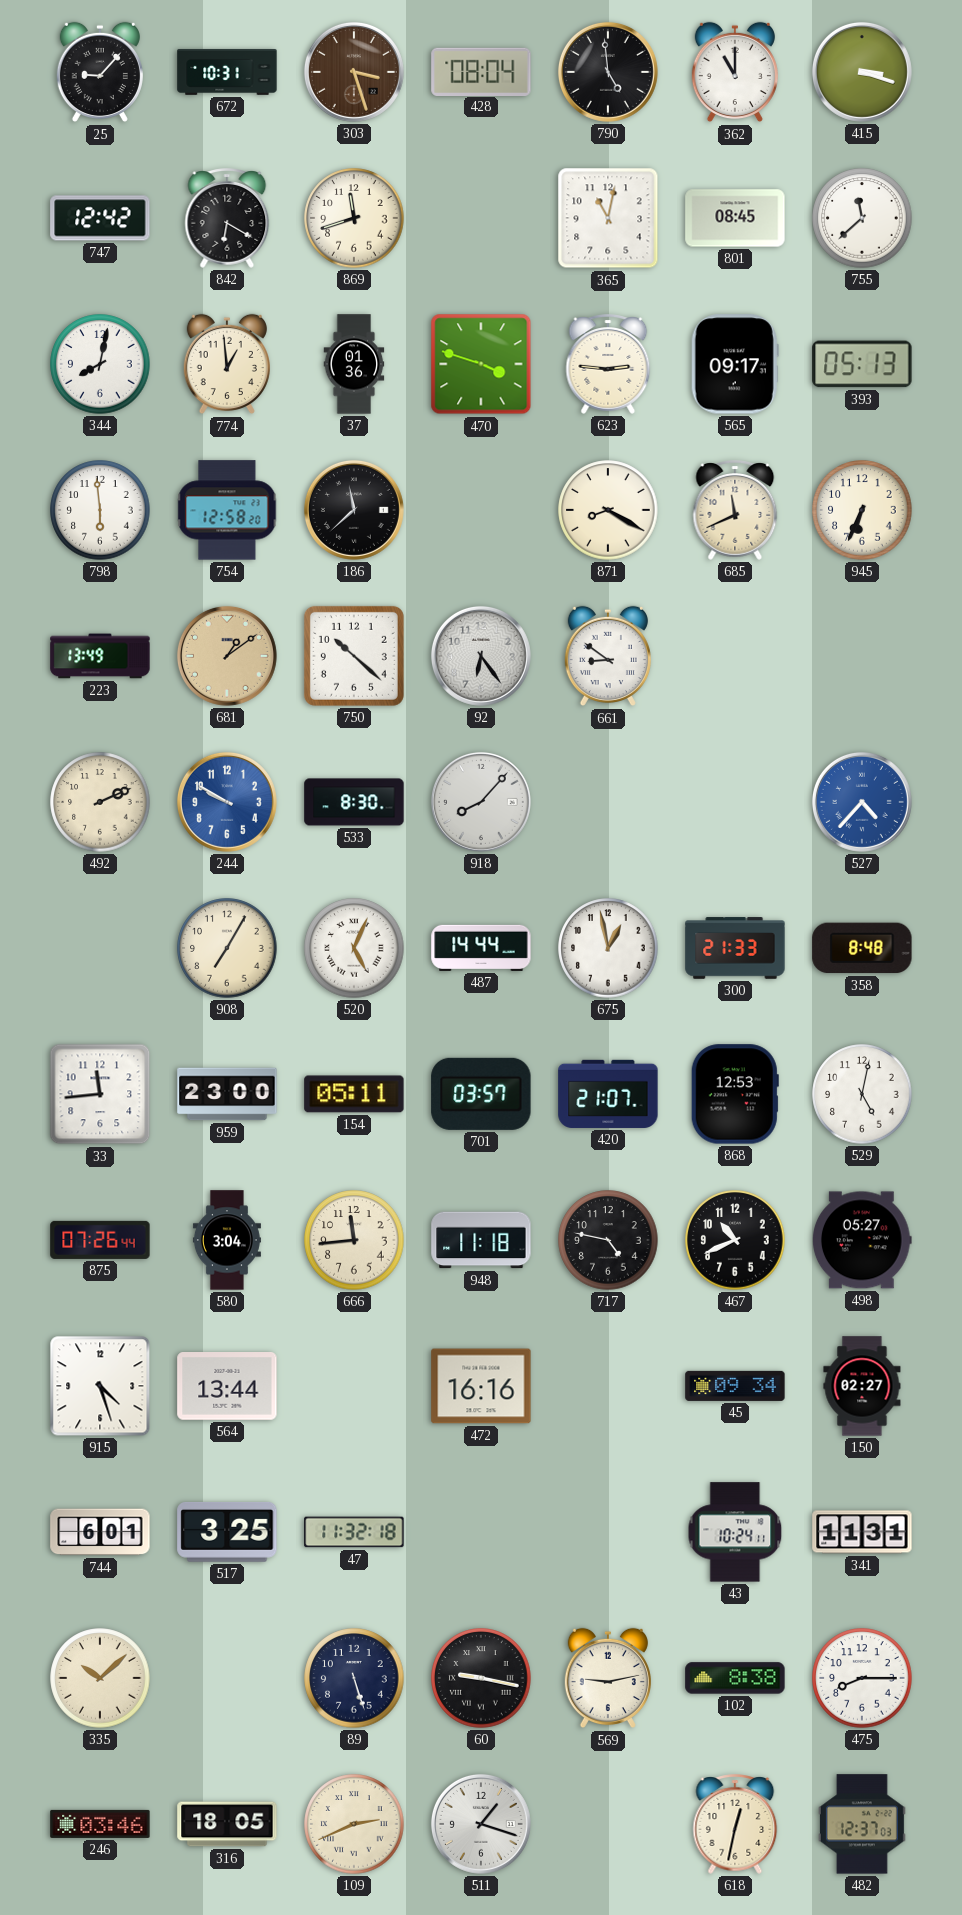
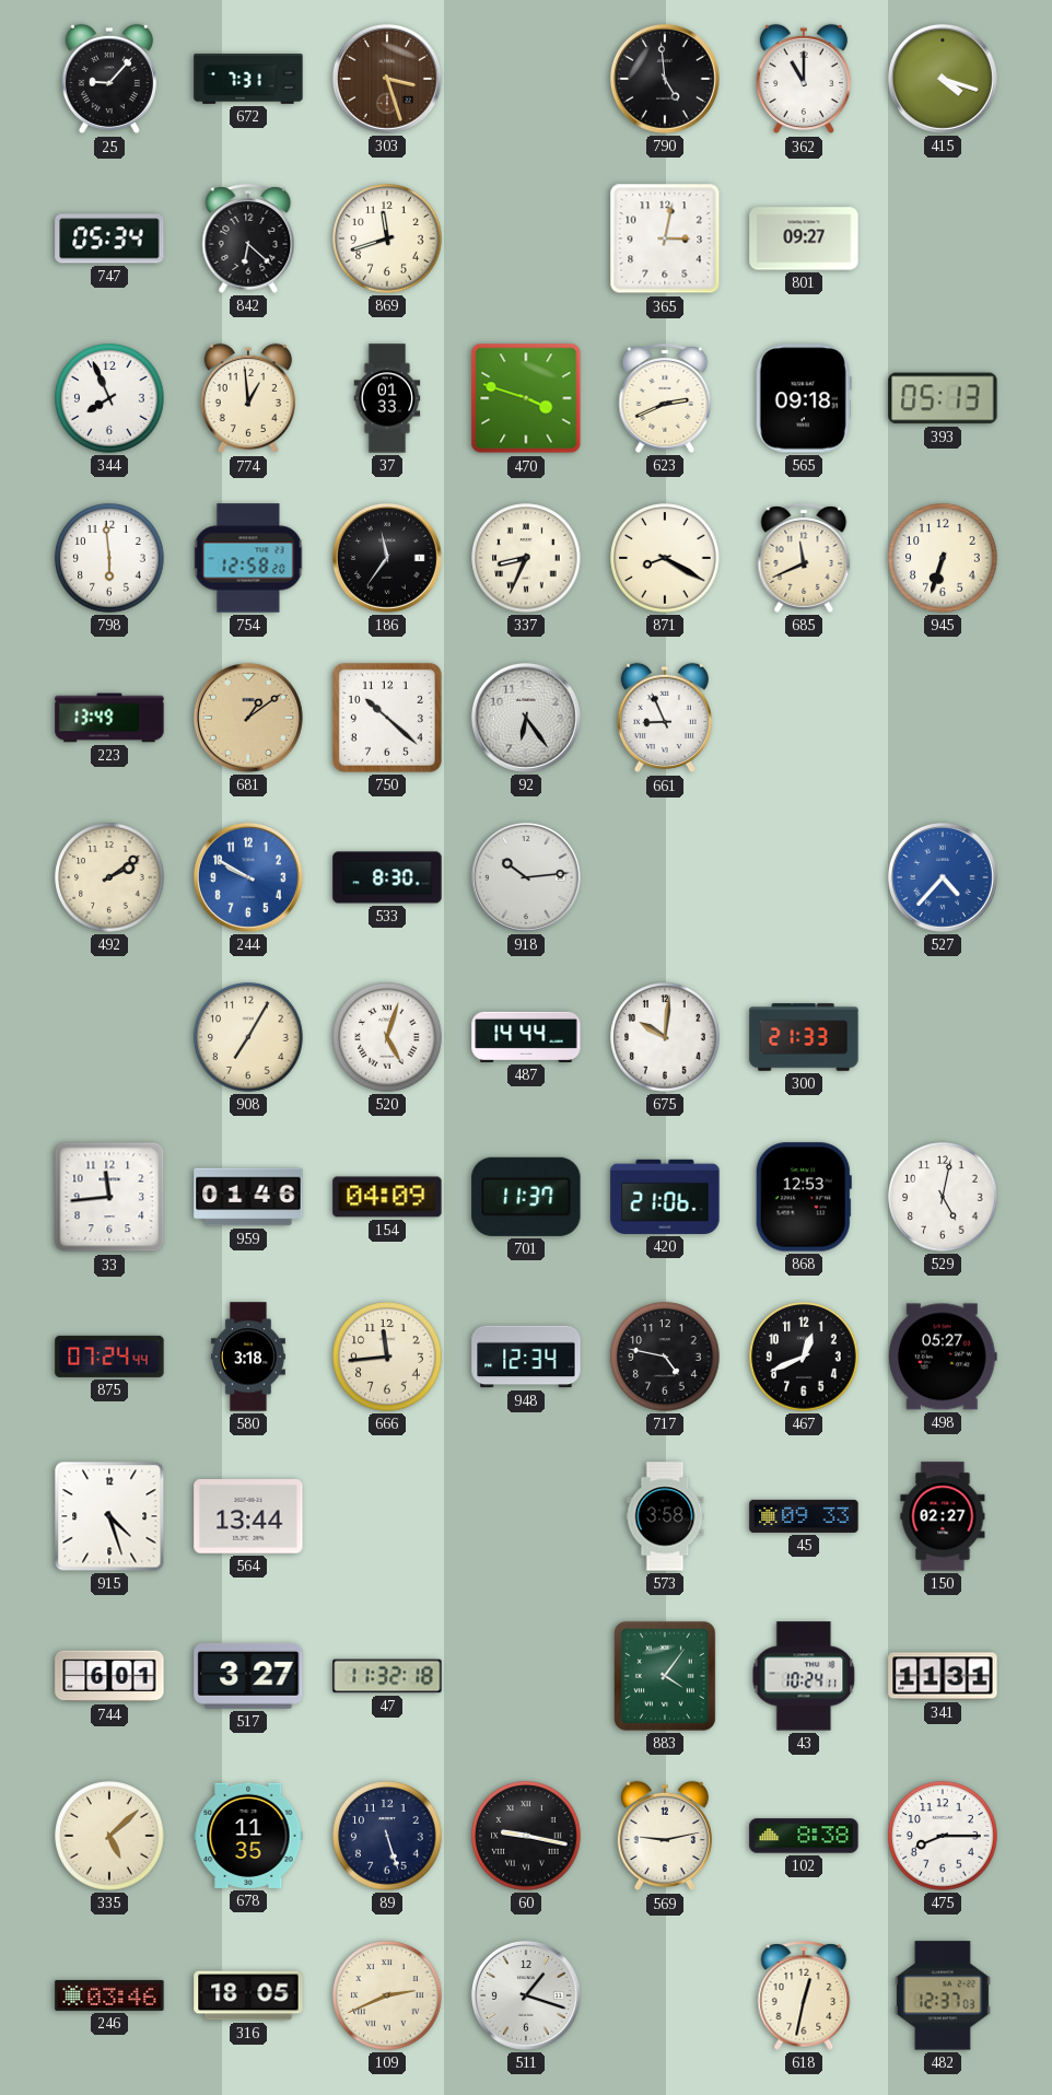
672: 10:31 -> 7:31
428: 08:04 -> none
415: 3:18 -> 4:18
747: 12:42 -> 05:34
842: 6:20 -> 6:22
365: 11:02 -> 3:02
801: 08:45 -> 09:27
755: 11:38 -> none
344: 8:02 -> 7:56
37: 01:36 -> 01:33
623: 2:46 -> 2:41
565: 09:17 -> 09:18
186: 11:38 -> 11:36
337: none -> 8:34
945: 6:34 -> 6:33
661: 8:51 -> 8:56
492: 2:11 -> 2:09
918: 8:07 -> 10:14
520: 5:04 -> 5:03
675: 12:58 -> 10:01
358: 8:48 -> none
959: 23:00 -> 01:46
154: 05:11 -> 04:09
701: 03:57 -> 11:37
420: 21:07 -> 21:06
875: 07:26 -> 07:24
580: 3:04 -> 3:18
948: 11:18 -> 12:34
467: 10:41 -> 12:41
472: 16:16 -> none
573: none -> 3:58
45: 09:34 -> 09:33
517: 3:25 -> 3:27
883: none -> 4:06
335: 10:08 -> 5:08
678: none -> 11:35
